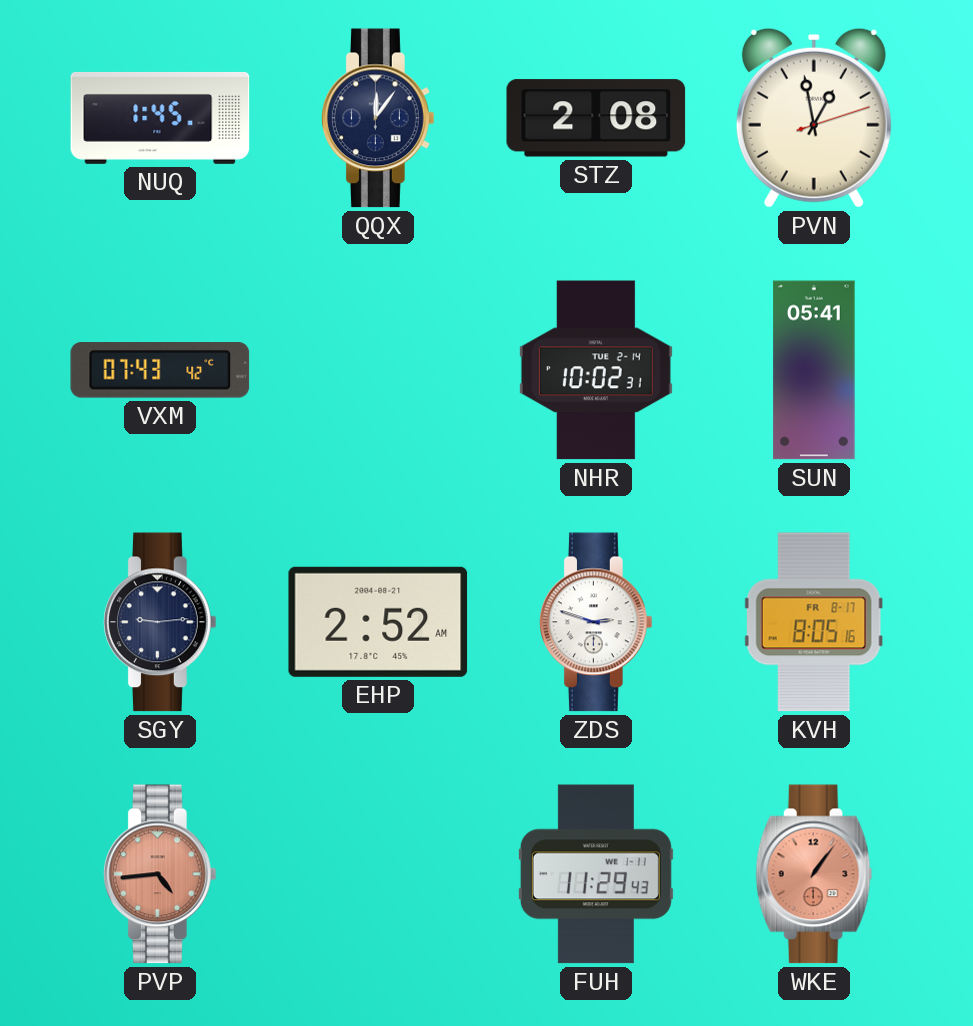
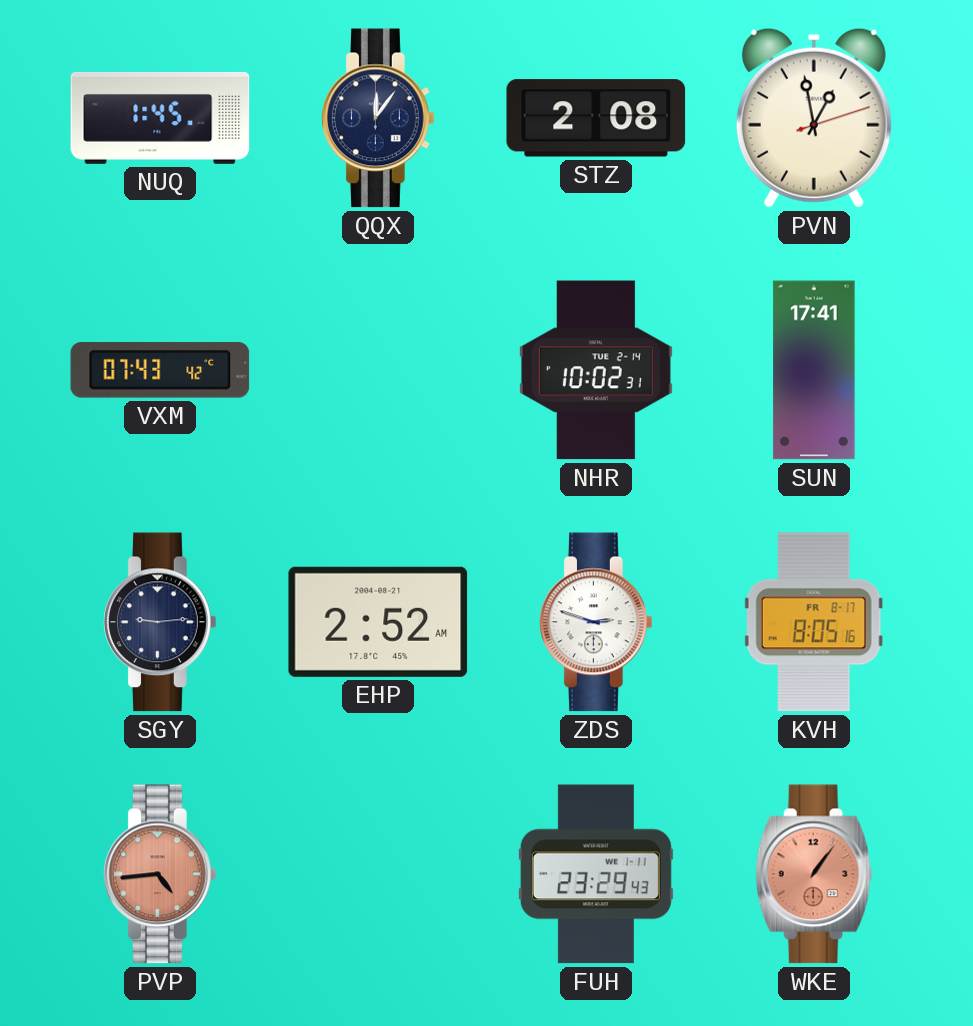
SUN: 05:41 -> 17:41
FUH: 11:29 -> 23:29
